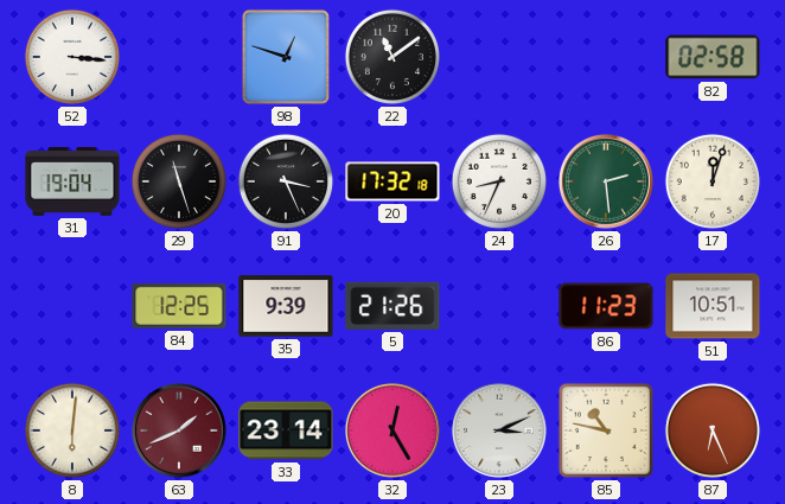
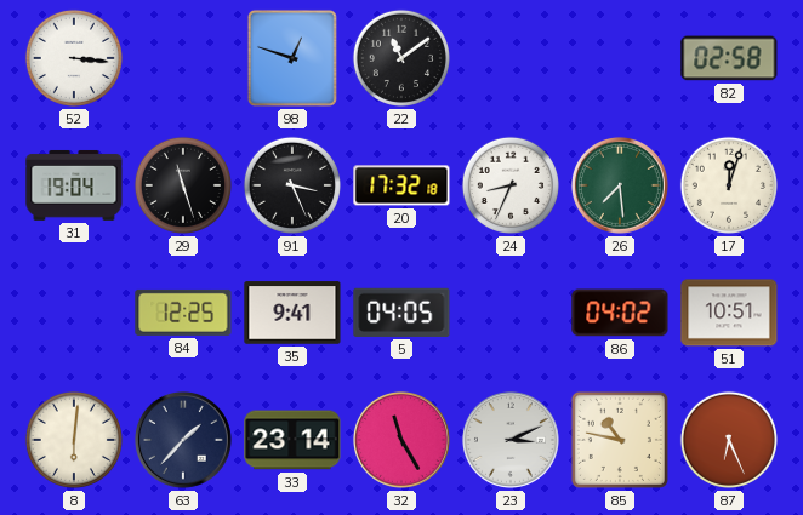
26: 2:29 -> 7:29
35: 9:39 -> 9:41
5: 21:26 -> 04:05
86: 11:23 -> 04:02
63: 1:41 -> 1:37
63 dial: burgundy -> navy
32: 12:25 -> 11:25
